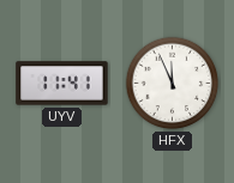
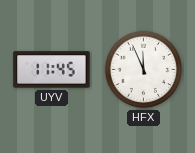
UYV: 11:41 -> 11:45
